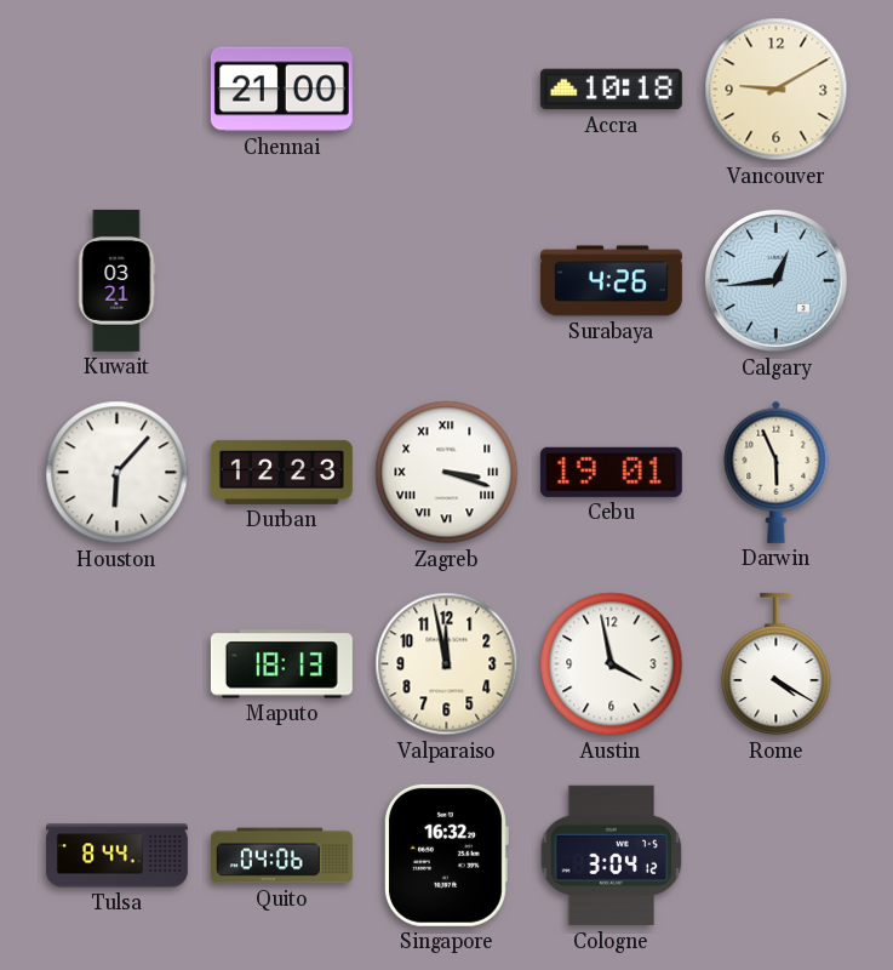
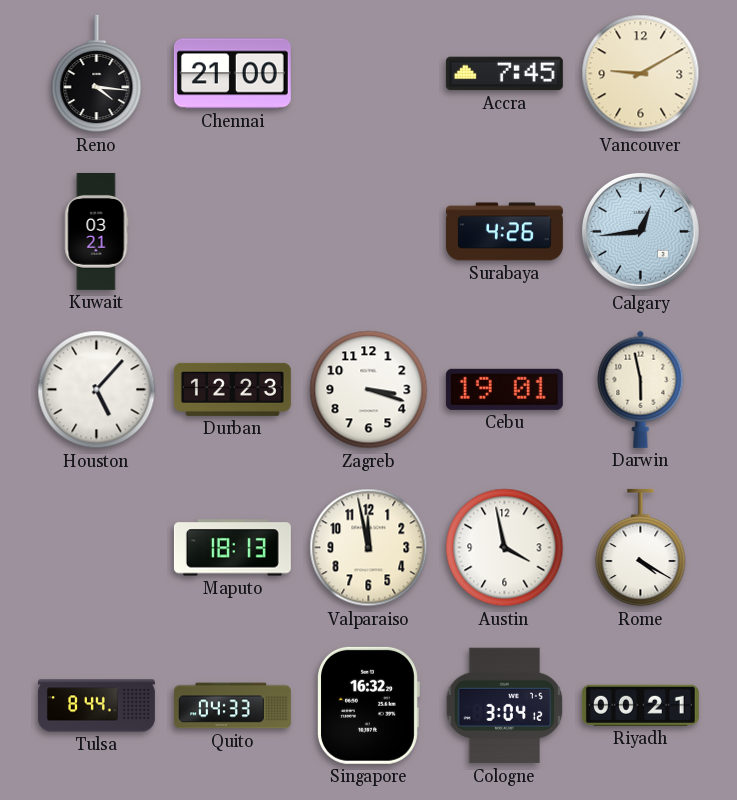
Reno: none -> 4:16
Accra: 10:18 -> 7:45
Houston: 6:07 -> 5:07
Zagreb numerals: Roman -> Arabic
Darwin: 5:56 -> 5:58
Quito: 04:06 -> 04:33
Riyadh: none -> 00:21
